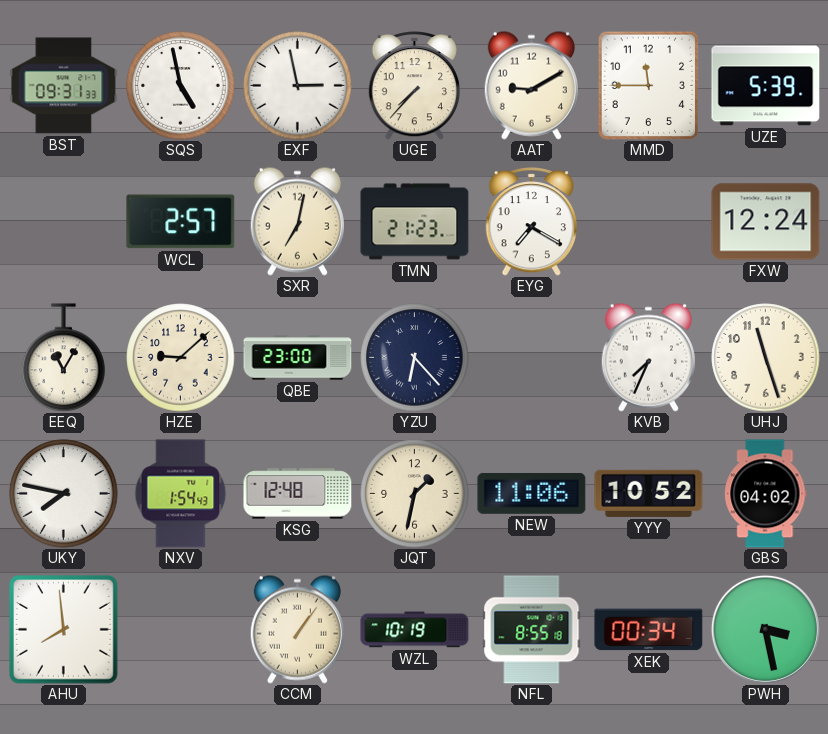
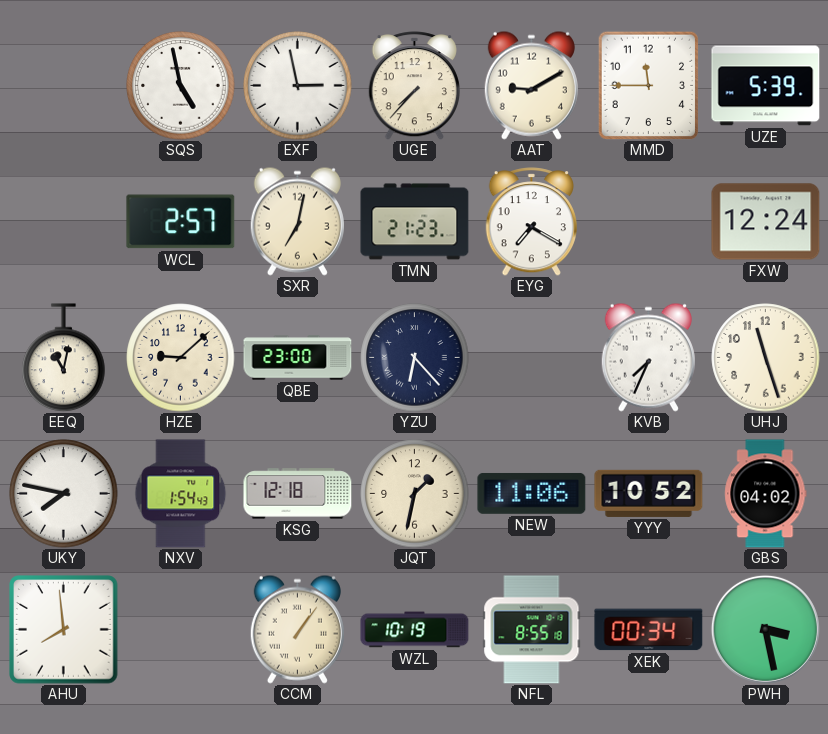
BST: 09:31 -> none
EEQ: 11:05 -> 11:02
KSG: 12:48 -> 12:18
